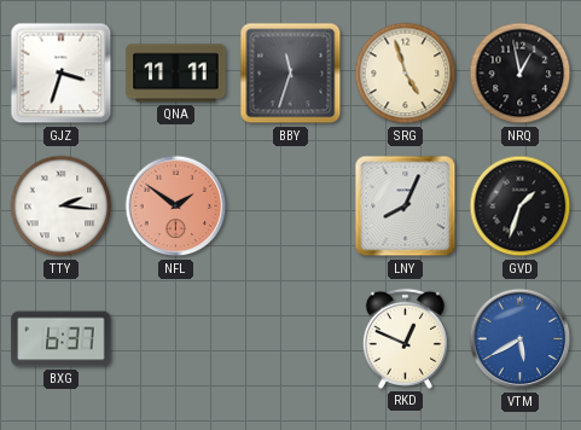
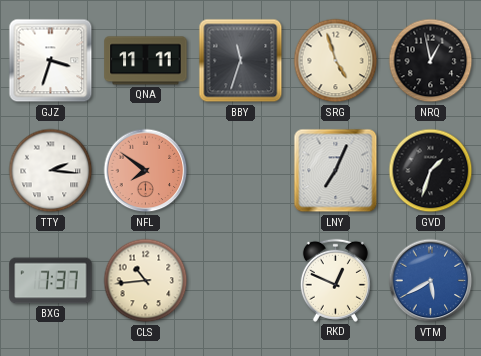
NFL: 1:51 -> 7:51
LNY: 8:04 -> 7:04
BXG: 6:37 -> 7:37
CLS: none -> 10:44
